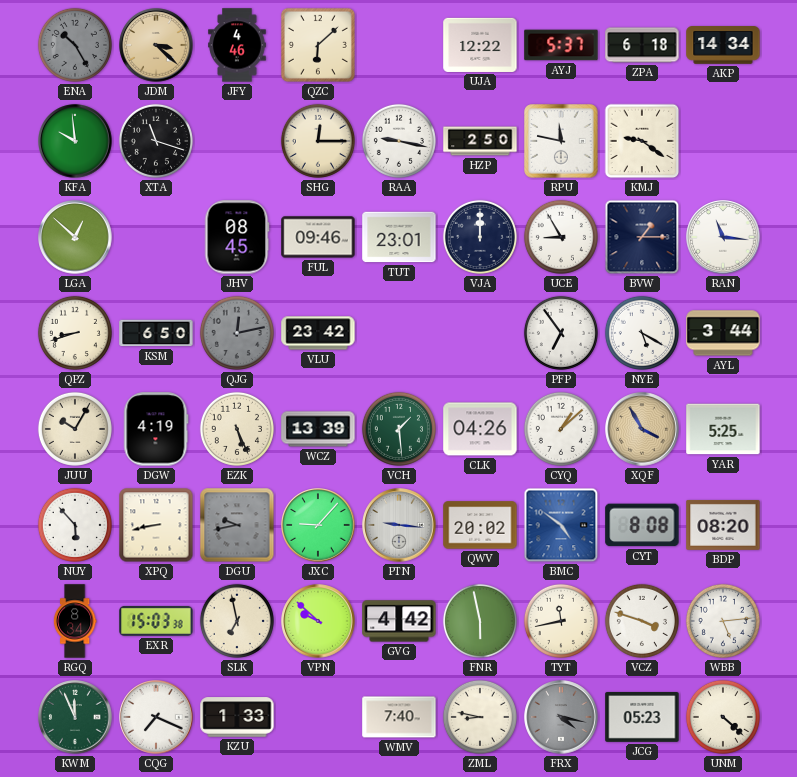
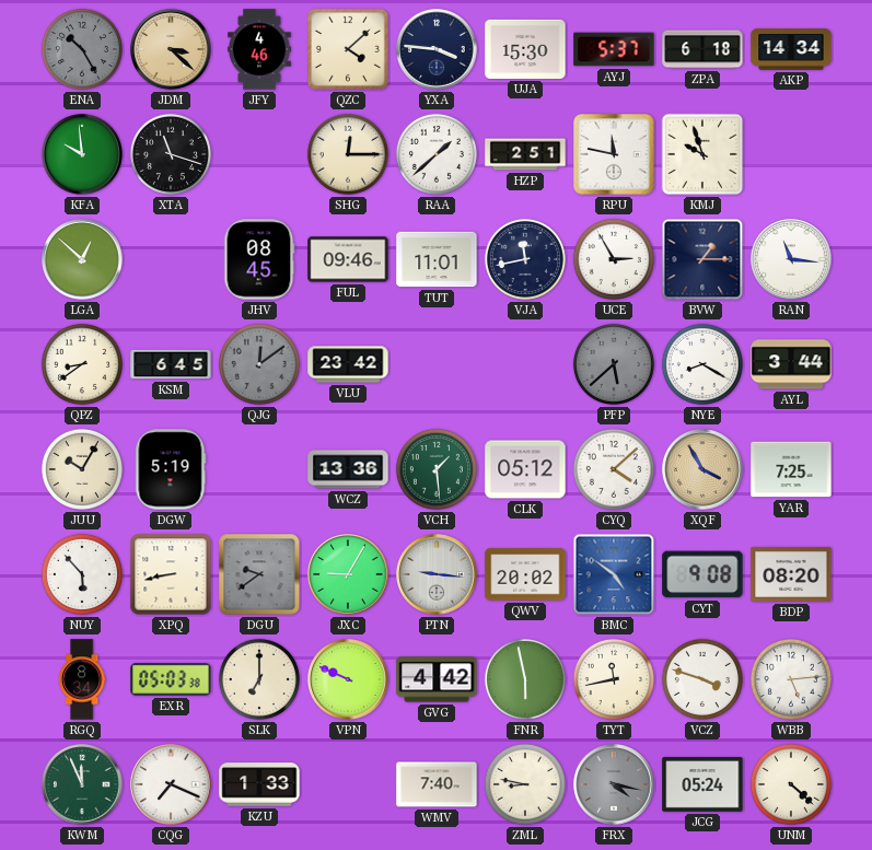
QZC: 6:08 -> 4:08
YXA: none -> 3:46
UJA: 12:22 -> 15:30
RAA: 9:17 -> 1:38
HZP: 2:50 -> 2:51
KMJ: 9:21 -> 9:57
TUT: 23:01 -> 11:01
VJA: 12:00 -> 11:43
UCE: 8:55 -> 2:55
QPZ: 8:42 -> 8:39
KSM: 6:50 -> 6:45
QJG: 12:13 -> 12:09
PFP: 6:54 -> 5:38
PFP dial: white -> grey
NYE: 5:20 -> 8:20
DGW: 4:19 -> 5:19
EZK: 5:26 -> none
WCZ: 13:39 -> 13:36
CLK: 04:26 -> 05:12
CYQ: 1:08 -> 4:08
YAR: 5:25 -> 7:25
DGU: 9:43 -> 9:39
JXC: 9:07 -> 9:05
CYT: 8:08 -> 9:08
EXR: 15:03 -> 05:03
SLK: 6:58 -> 7:00
VPN: 9:52 -> 9:49
JCG: 05:23 -> 05:24
